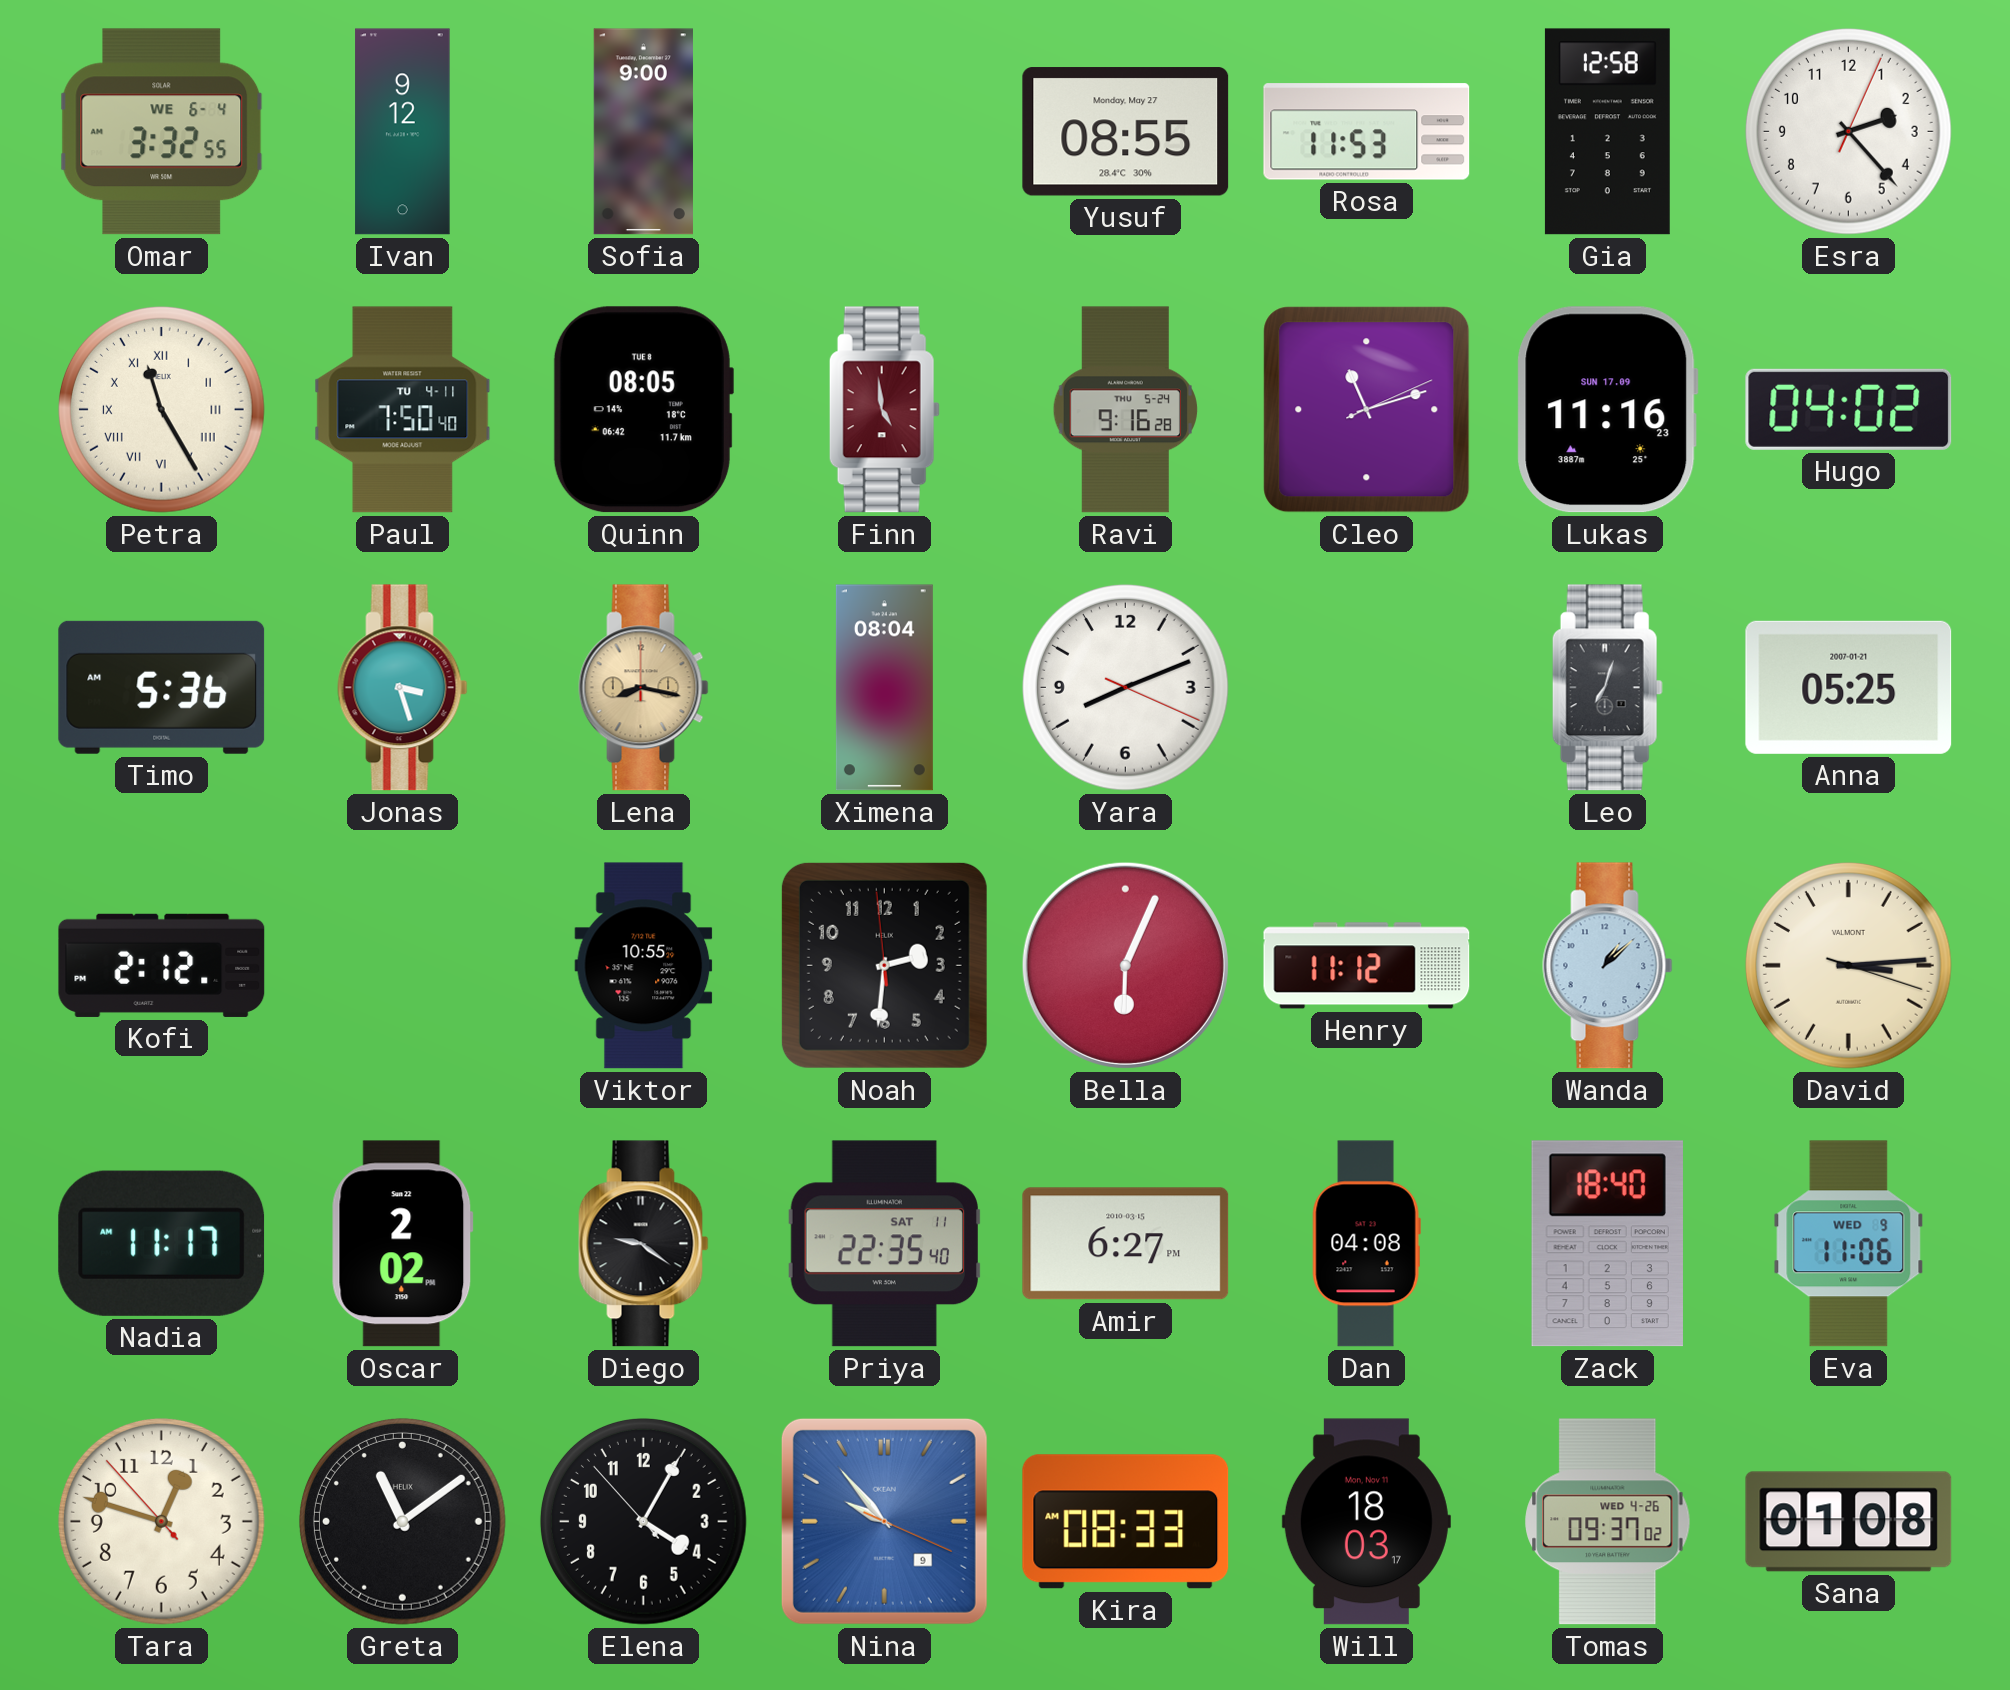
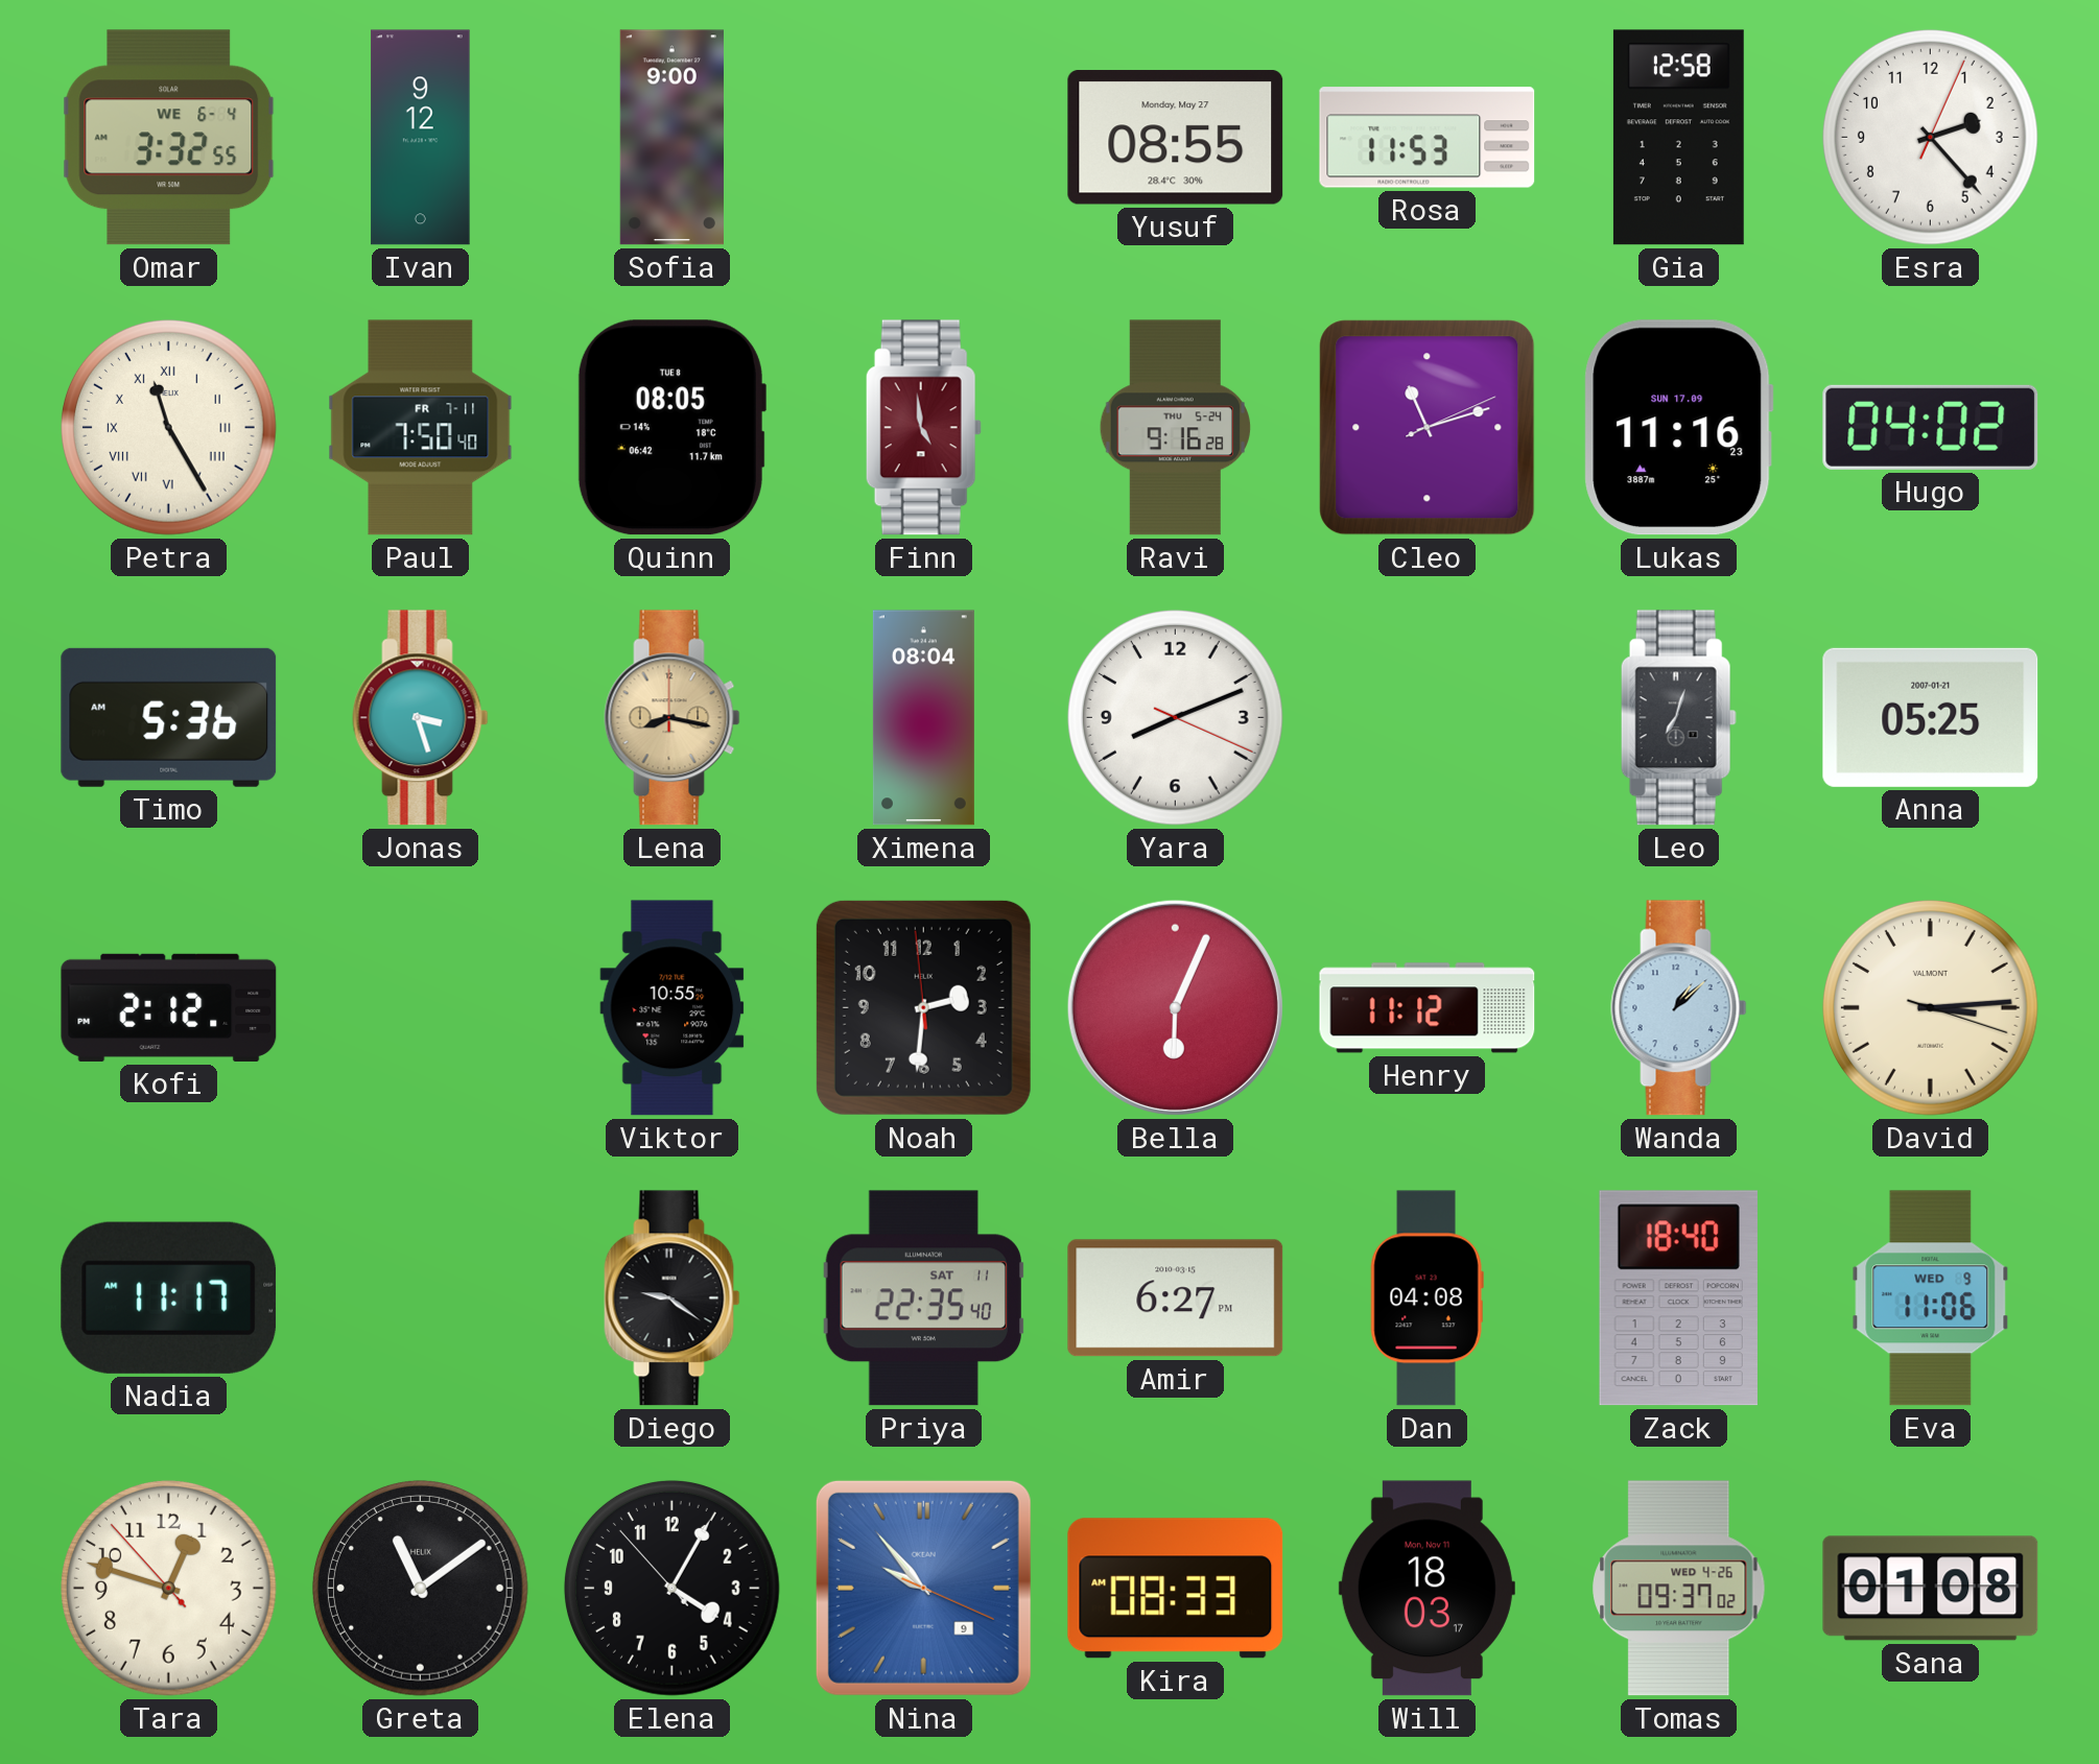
Paul date: TU 4-11 -> FR 7-11
Oscar: 2:02 -> none
